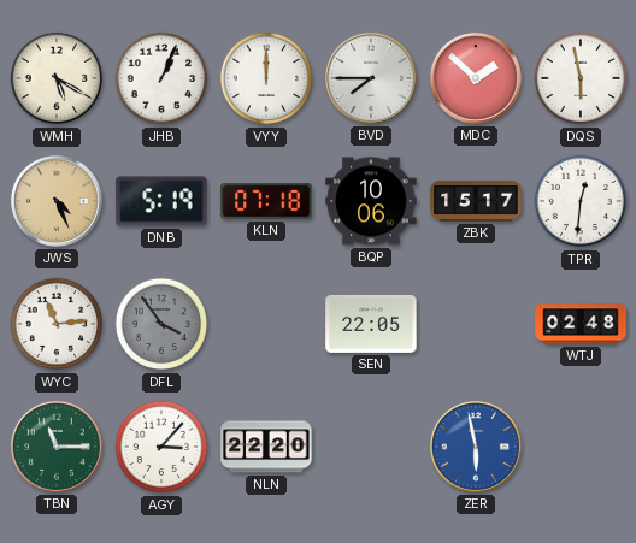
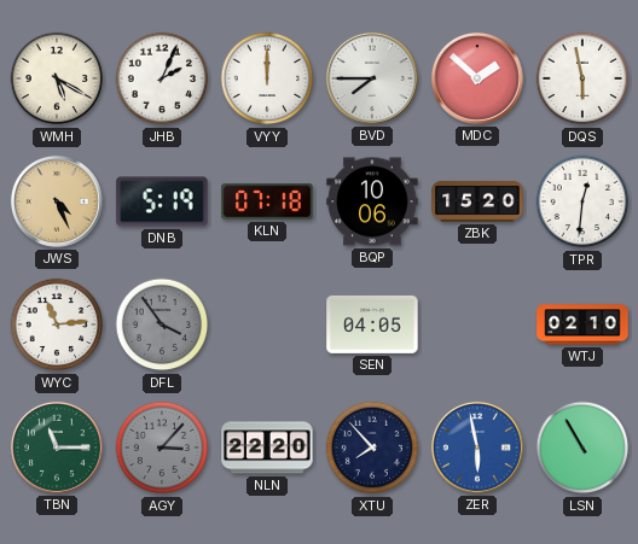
JHB: 1:04 -> 2:04
ZBK: 15:17 -> 15:20
SEN: 22:05 -> 04:05
WTJ: 02:48 -> 02:10
AGY dial: white -> grey
XTU: none -> 7:53
LSN: none -> 10:55
